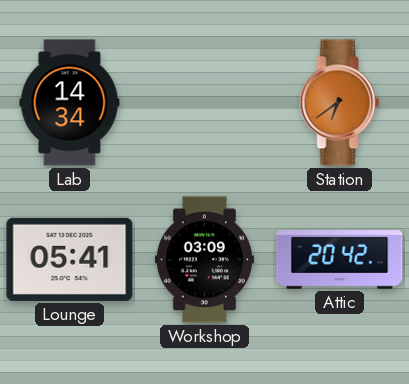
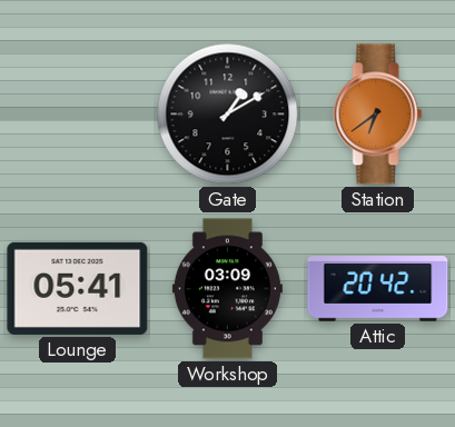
Lab: 14:34 -> none
Gate: none -> 1:10
